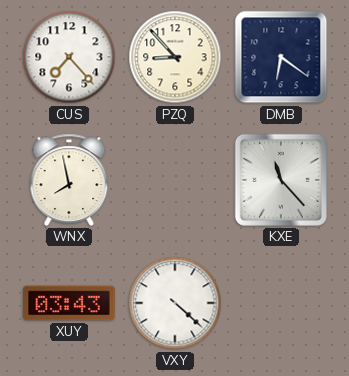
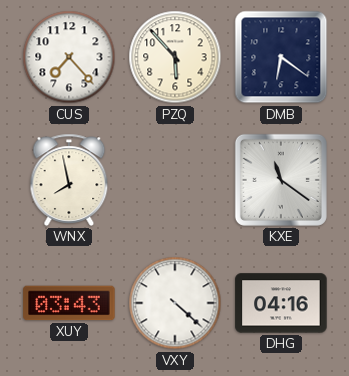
PZQ: 8:53 -> 5:53
KXE: 11:23 -> 11:21
DHG: none -> 04:16
